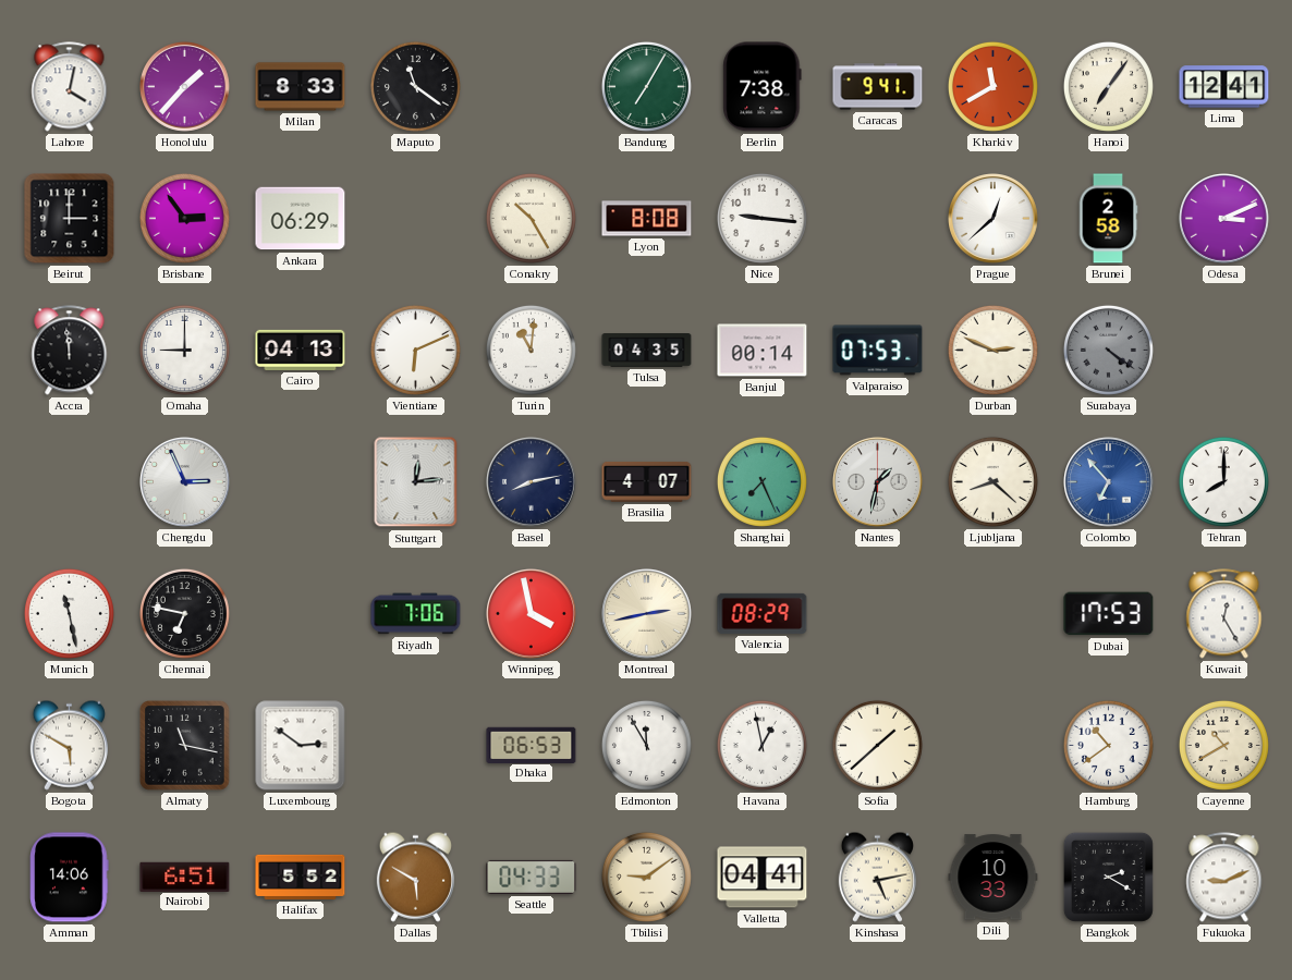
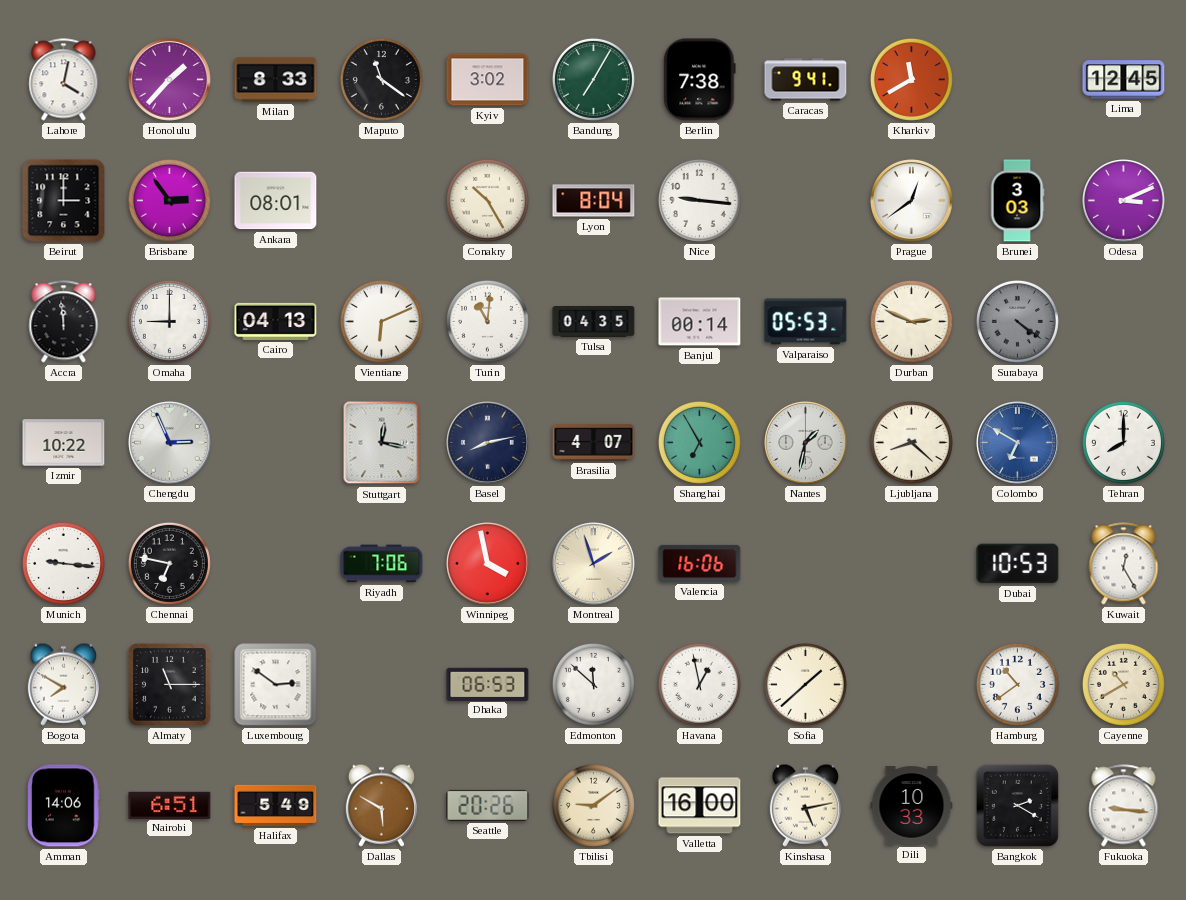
Kyiv: none -> 3:02
Hanoi: 7:06 -> none
Lima: 12:41 -> 12:45
Ankara: 06:29 -> 08:01
Lyon: 8:08 -> 8:04
Prague: 12:38 -> 12:39
Brunei: 2:58 -> 3:03
Valparaiso: 07:53 -> 05:53
Izmir: none -> 10:22
Stuttgart: 12:14 -> 12:17
Shanghai: 7:26 -> 6:55
Colombo: 6:53 -> 6:50
Munich: 11:28 -> 9:16
Montreal: 2:43 -> 1:57
Valencia: 08:29 -> 16:06
Dubai: 17:53 -> 10:53
Bogota: 5:50 -> 7:50
Almaty: 11:17 -> 11:15
Edmonton: 11:55 -> 11:52
Halifax: 5:52 -> 5:49
Seattle: 04:33 -> 20:26
Valletta: 04:41 -> 16:00
Fukuoka: 9:11 -> 9:16
